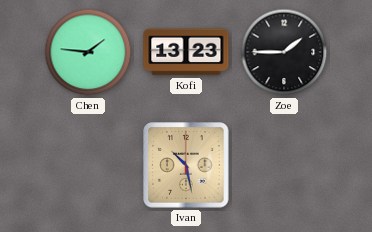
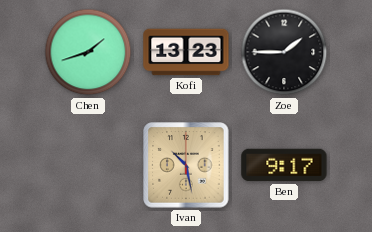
Chen: 1:46 -> 1:42
Ben: none -> 9:17
